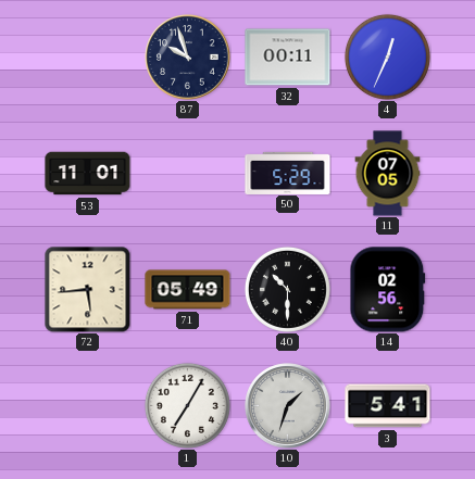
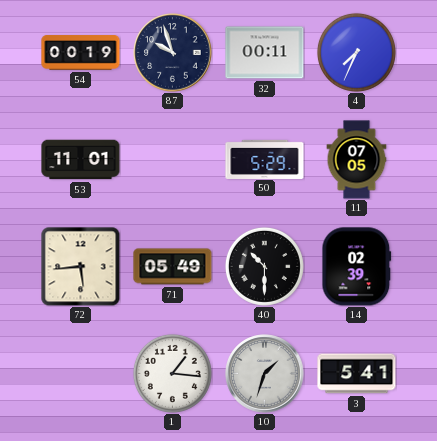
54: none -> 00:19
4: 12:34 -> 7:34
14: 02:56 -> 02:39
1: 7:05 -> 1:16
